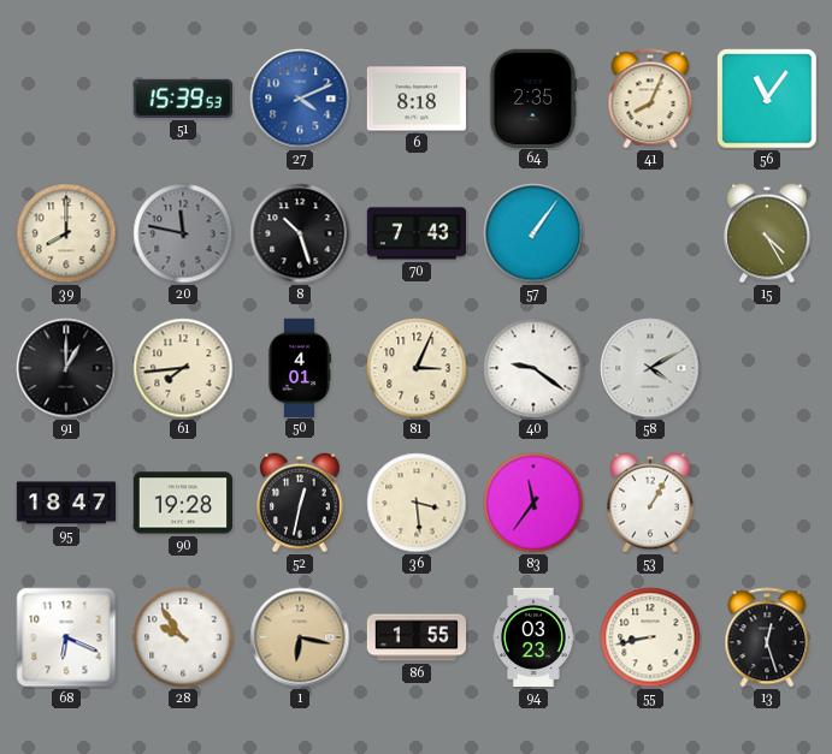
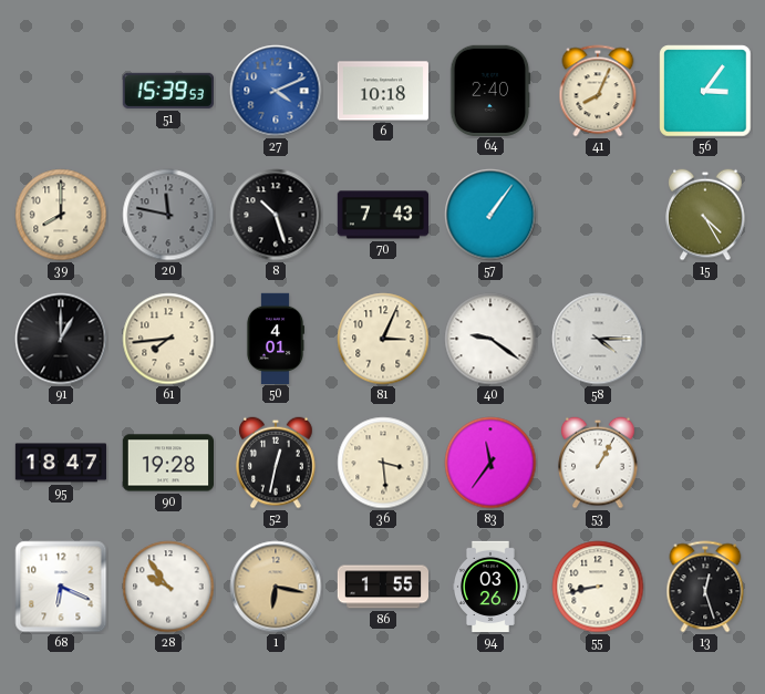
6: 8:18 -> 10:18
64: 2:35 -> 2:40
56: 11:06 -> 3:06
58: 4:10 -> 4:15
94: 03:23 -> 03:26
